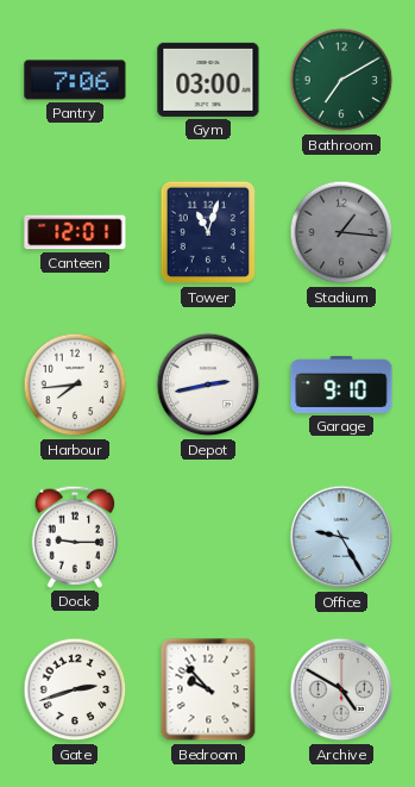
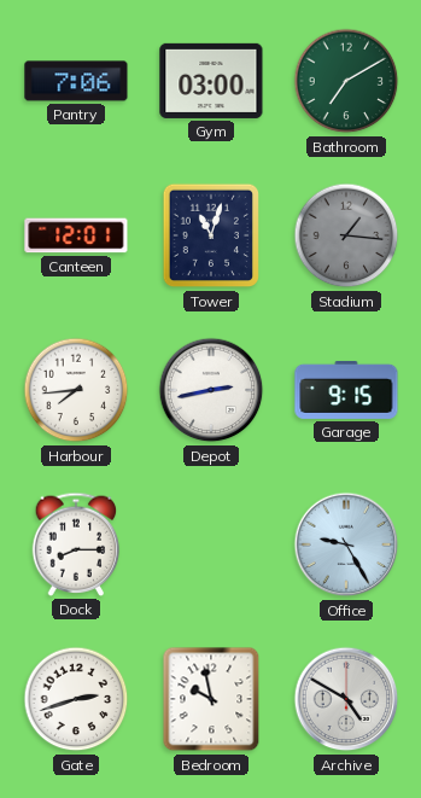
Garage: 9:10 -> 9:15
Dock: 9:15 -> 8:15
Bedroom: 9:53 -> 9:58
